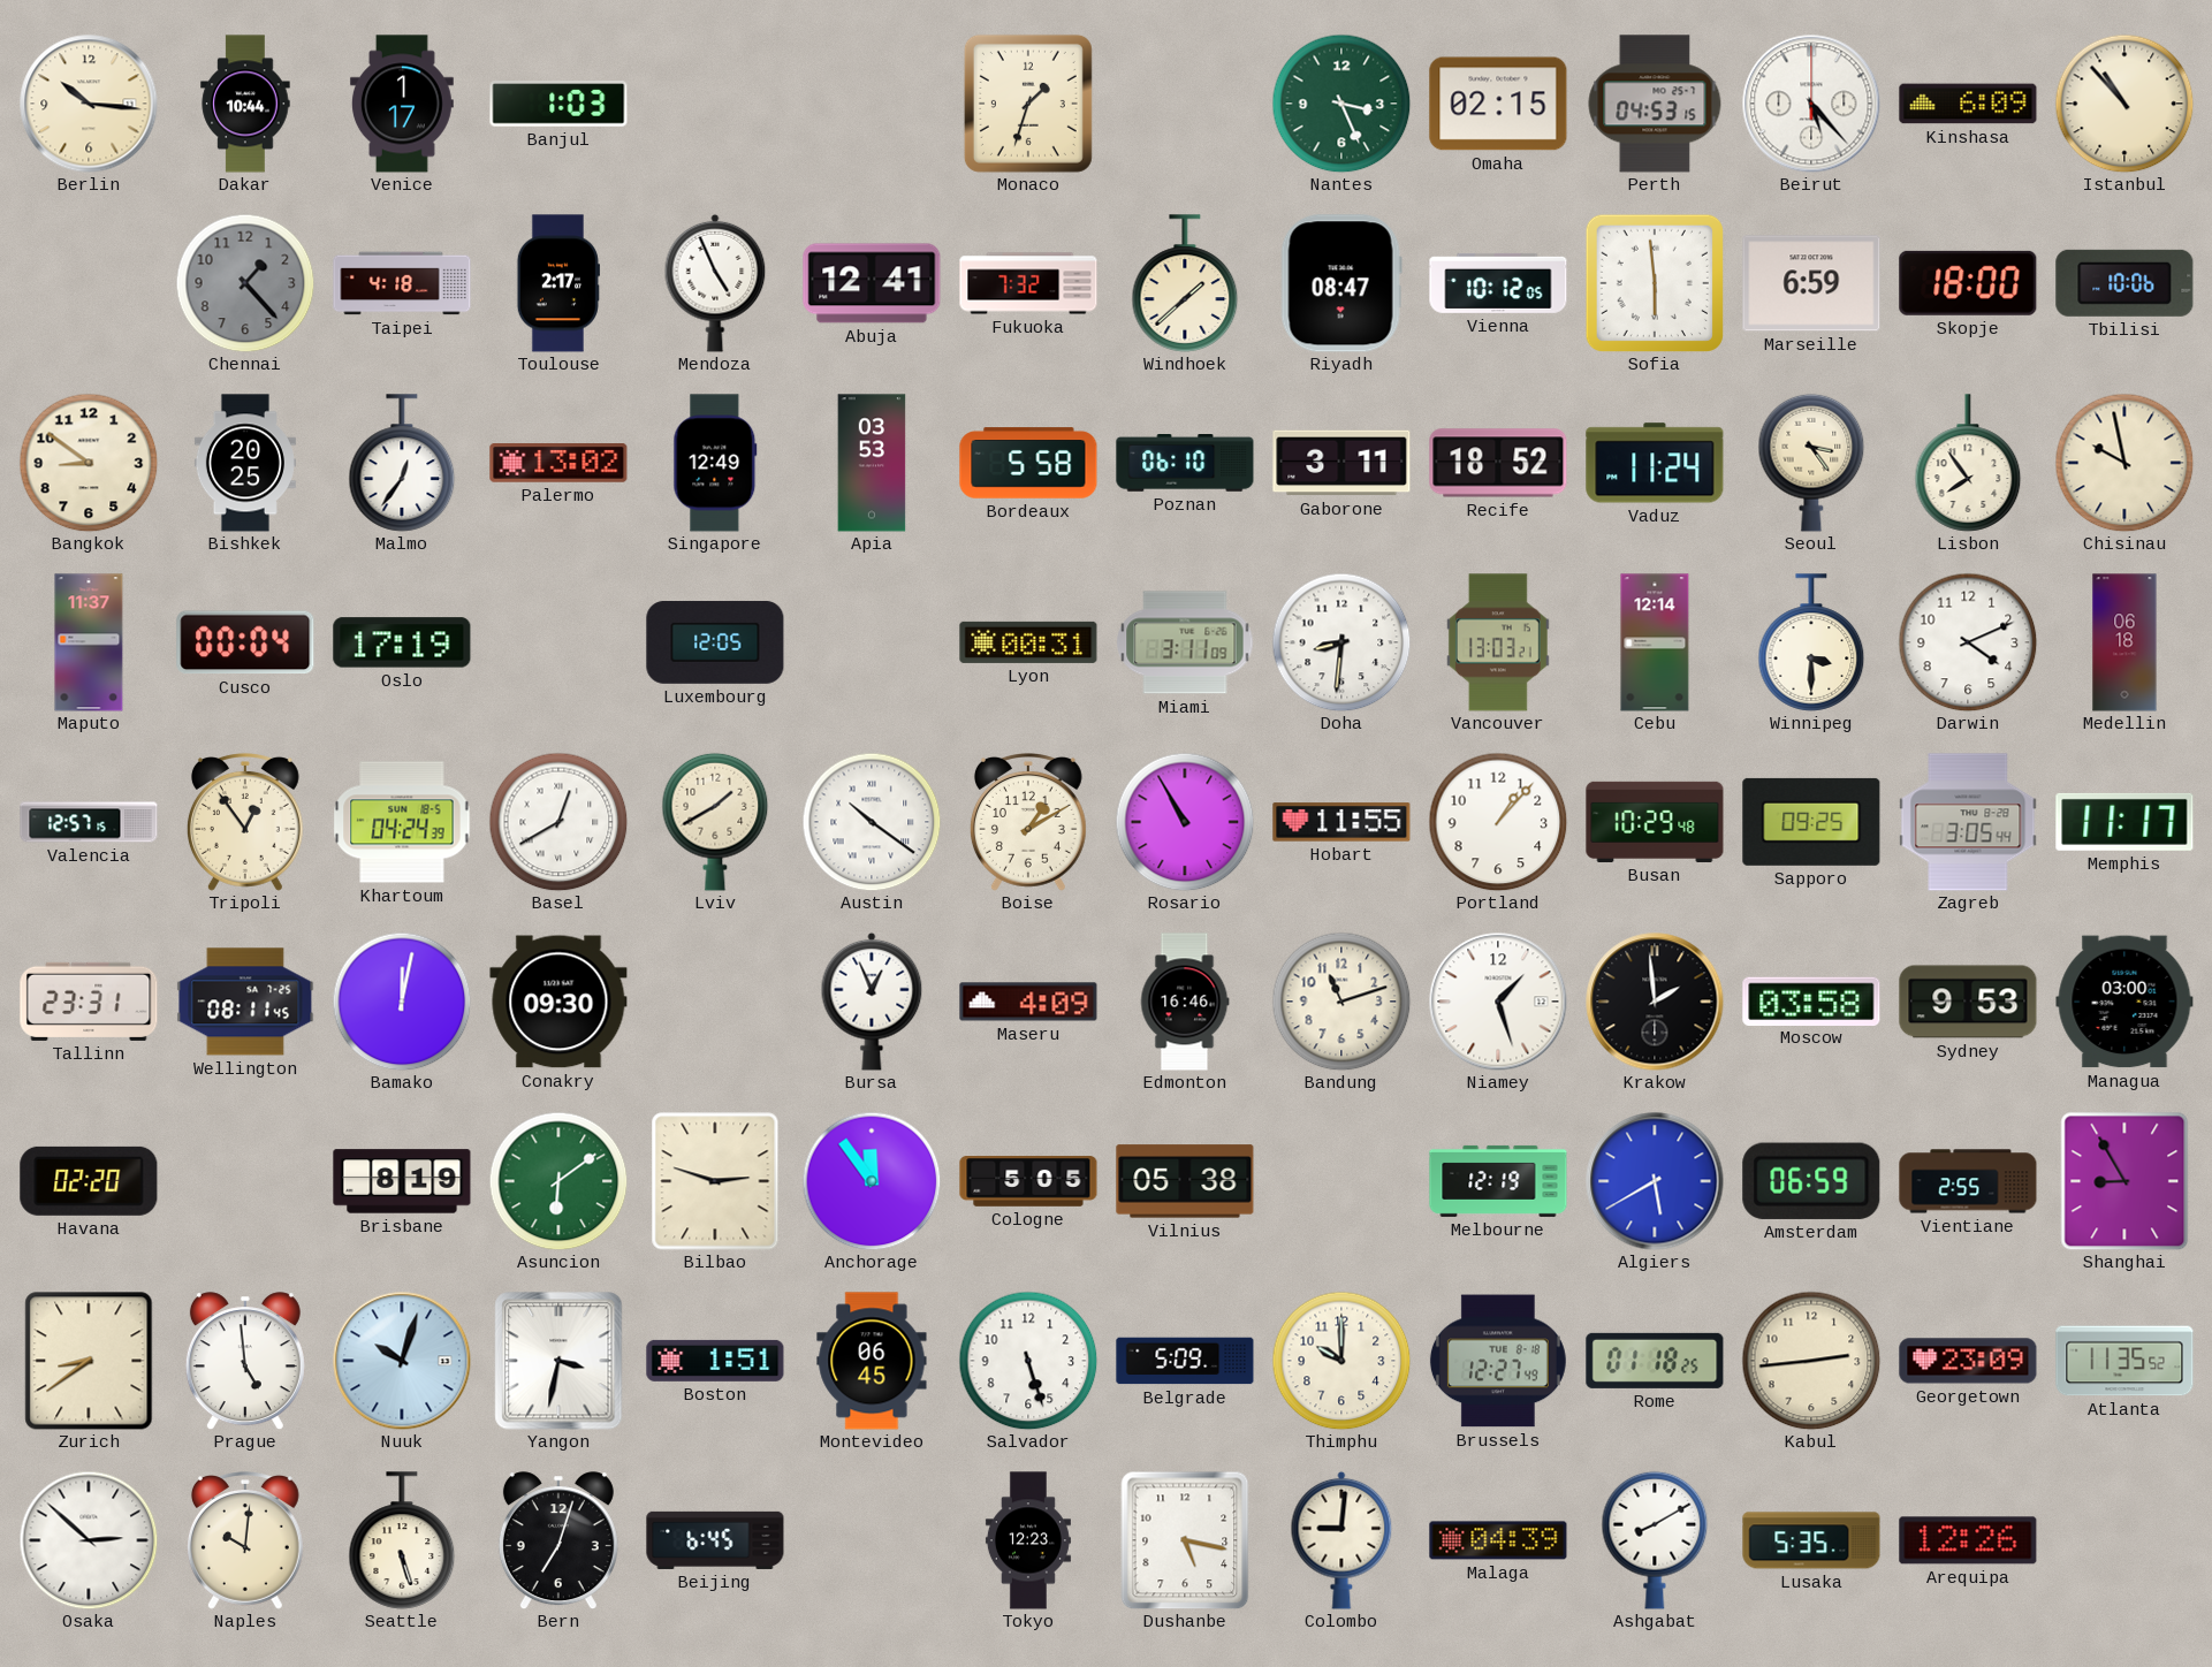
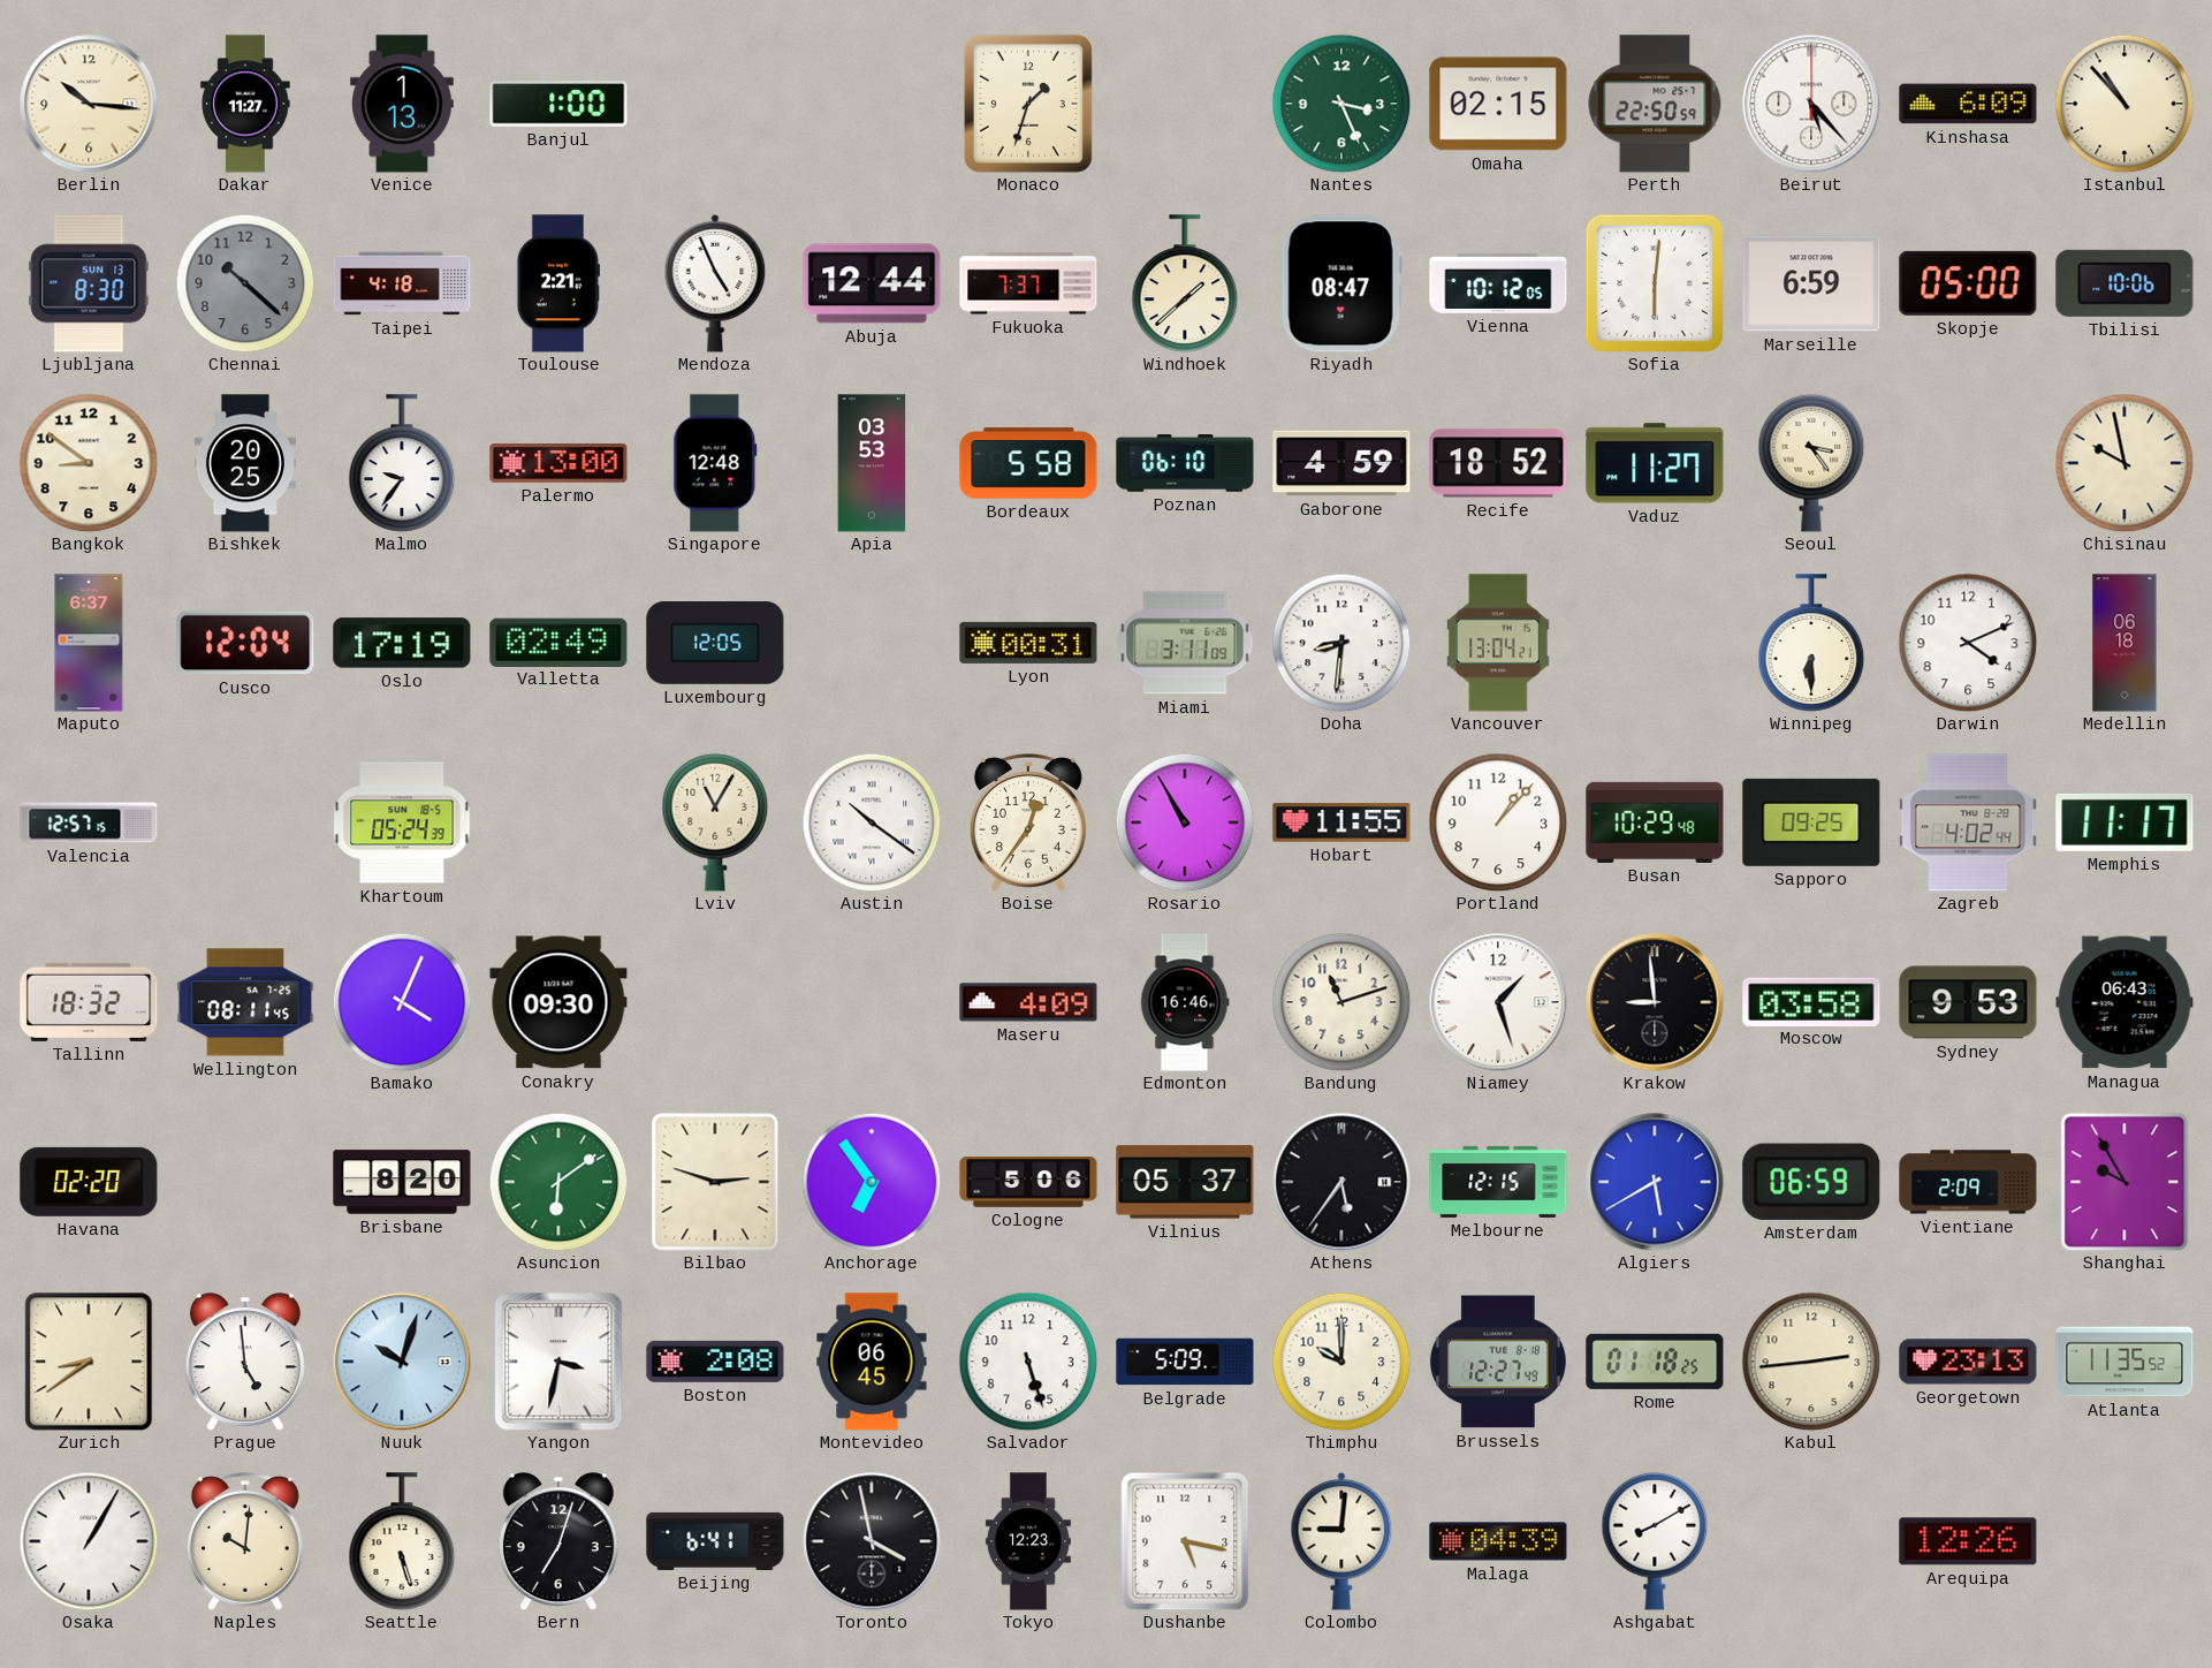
Dakar: 10:44 -> 11:27
Venice: 1:17 -> 1:13
Banjul: 1:03 -> 1:00
Perth: 04:53 -> 22:50
Ljubljana: none -> 8:30
Chennai: 1:23 -> 10:22
Toulouse: 2:17 -> 2:21
Abuja: 12:41 -> 12:44
Fukuoka: 7:32 -> 7:37
Sofia: 5:59 -> 6:01
Skopje: 18:00 -> 05:00
Malmo: 12:36 -> 9:36
Palermo: 13:02 -> 13:00
Singapore: 12:49 -> 12:48
Gaborone: 3:11 -> 4:59
Vaduz: 11:24 -> 11:27
Lisbon: 7:54 -> none
Maputo: 11:37 -> 6:37
Cusco: 00:04 -> 12:04
Valletta: none -> 02:49
Vancouver: 13:03 -> 13:04
Cebu: 12:14 -> none
Winnipeg: 3:30 -> 6:30
Tripoli: 12:54 -> none
Khartoum: 04:24 -> 05:24
Basel: 12:40 -> none
Lviv: 1:40 -> 11:05
Boise: 1:10 -> 12:36
Zagreb: 3:05 -> 4:02
Tallinn: 23:31 -> 18:32
Bamako: 12:02 -> 4:04
Bursa: 12:56 -> none
Krakow: 1:59 -> 8:59
Managua: 03:00 -> 06:43
Brisbane: 8:19 -> 8:20
Anchorage: 11:54 -> 6:54
Cologne: 5:05 -> 5:06
Vilnius: 05:38 -> 05:37
Athens: none -> 5:36
Melbourne: 12:19 -> 12:15
Vientiane: 2:55 -> 2:09
Shanghai: 8:55 -> 9:55
Boston: 1:51 -> 2:08
Georgetown: 23:09 -> 23:13
Osaka: 2:52 -> 1:05
Beijing: 6:45 -> 6:41
Toronto: none -> 3:58
Lusaka: 5:35 -> none
